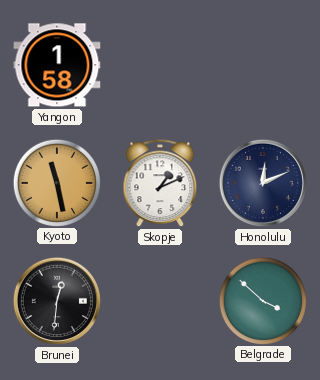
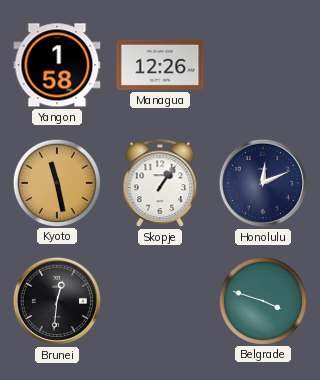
Managua: none -> 12:26
Skopje: 1:11 -> 1:06
Belgrade: 3:52 -> 3:48
